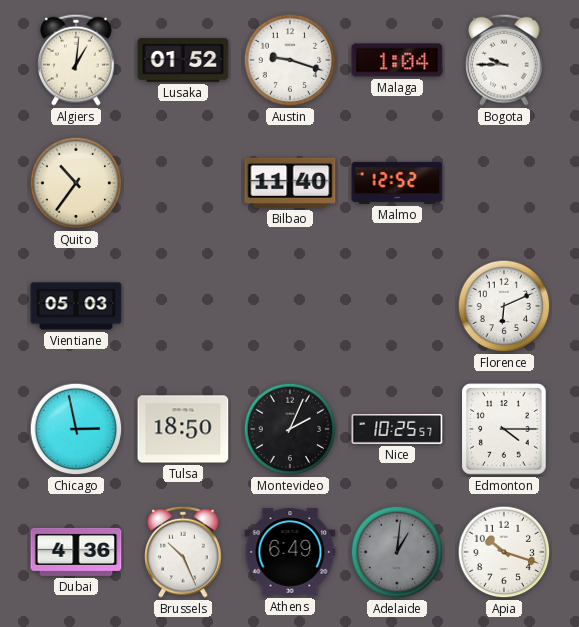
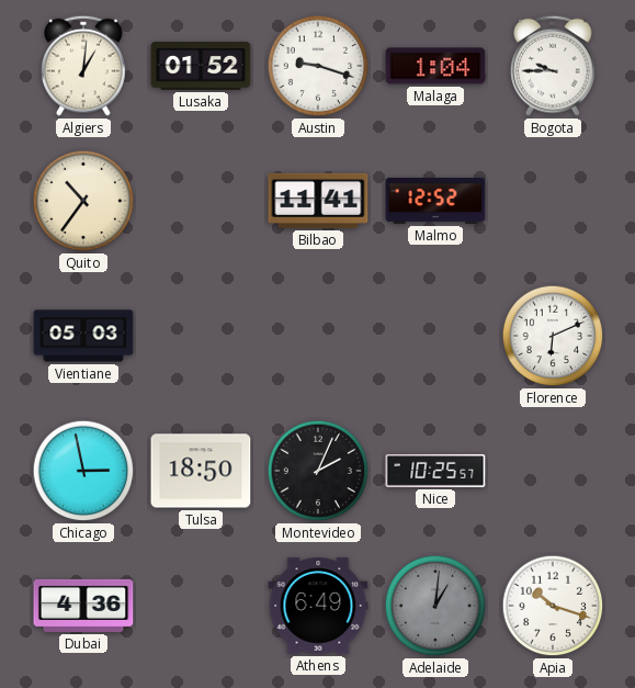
Bilbao: 11:40 -> 11:41
Edmonton: 4:15 -> none
Brussels: 10:26 -> none
